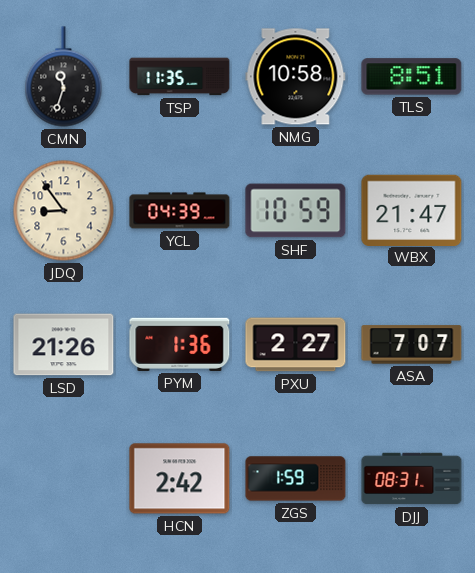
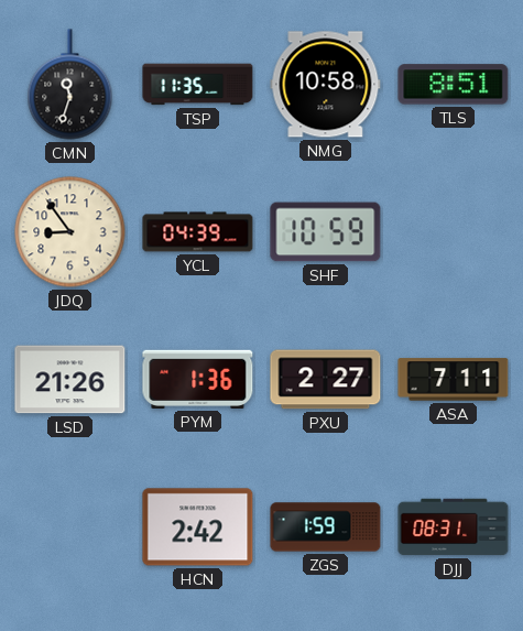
WBX: 21:47 -> none
ASA: 7:07 -> 7:11
